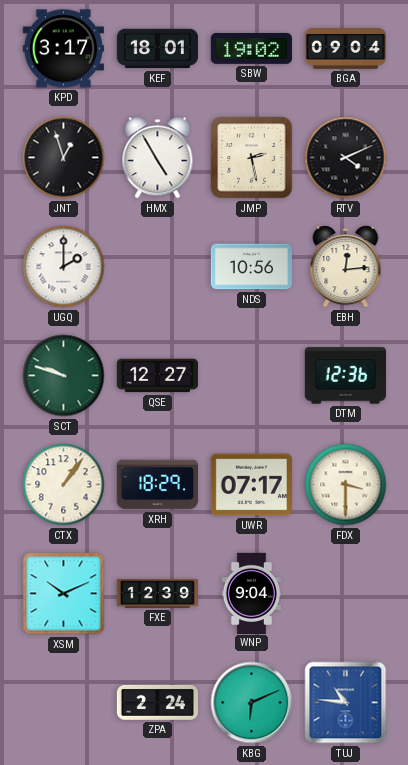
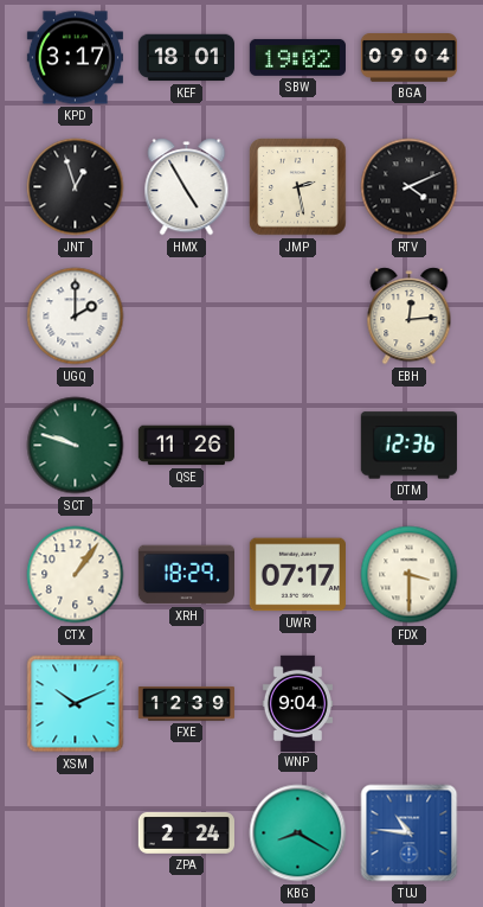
NDS: 10:56 -> none
QSE: 12:27 -> 11:26
KBG: 6:11 -> 8:20
